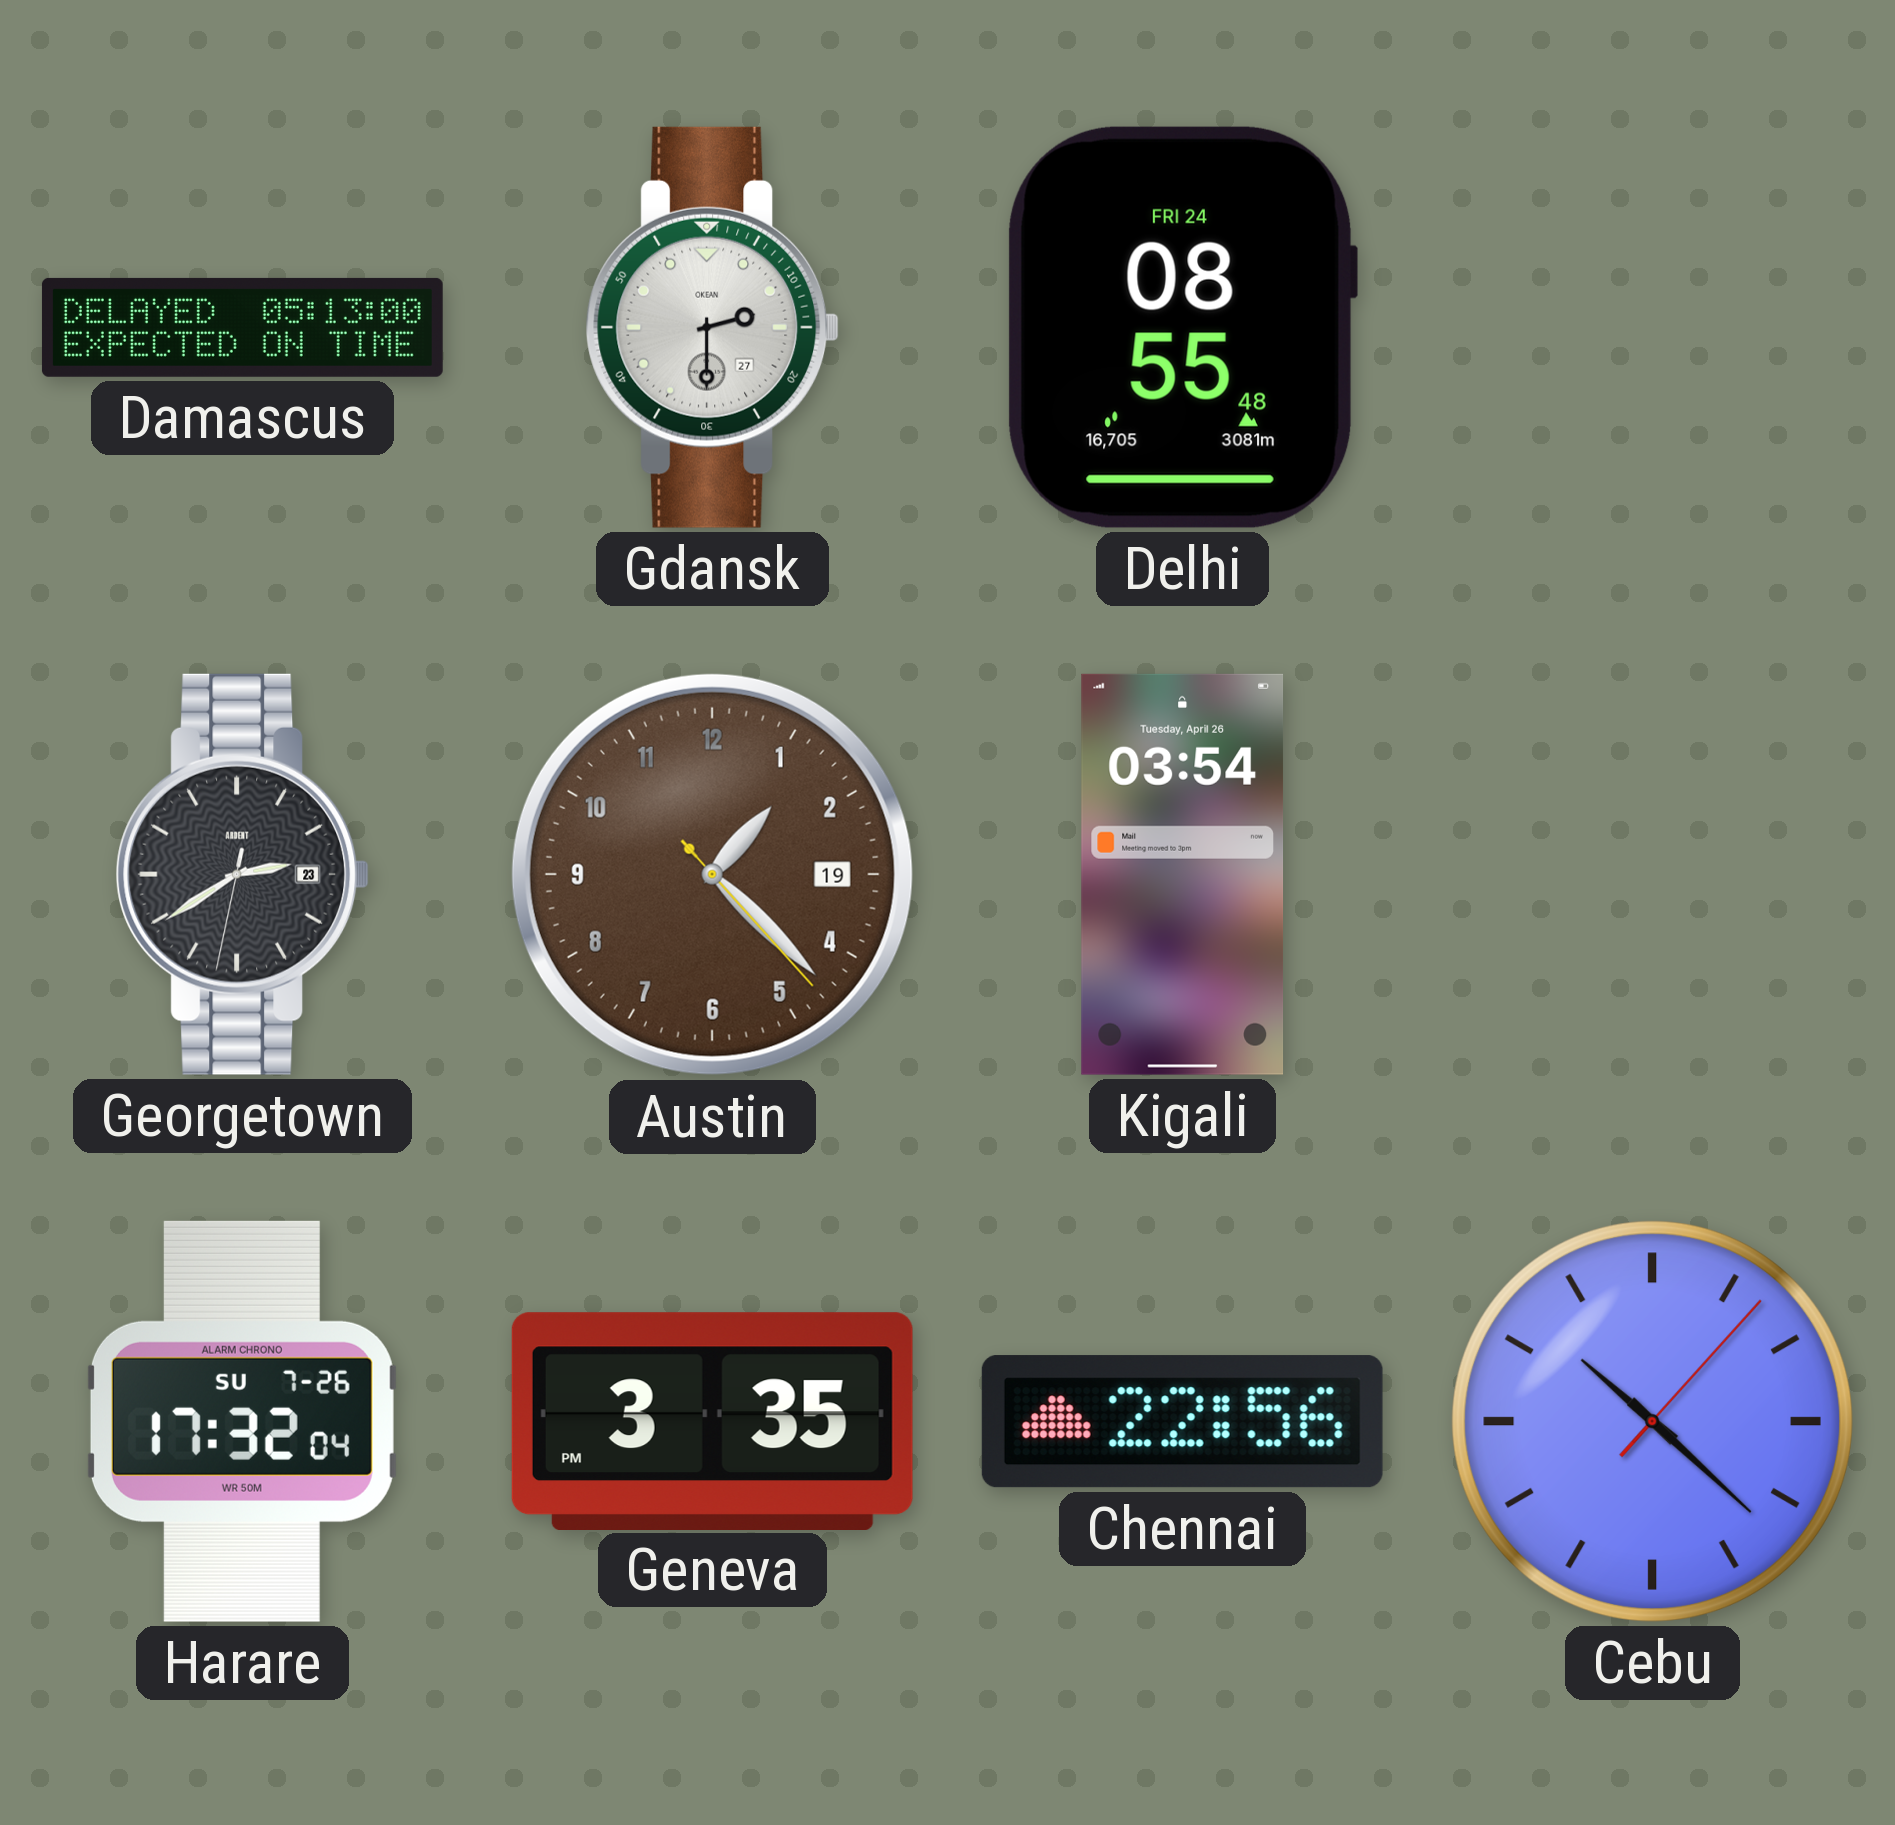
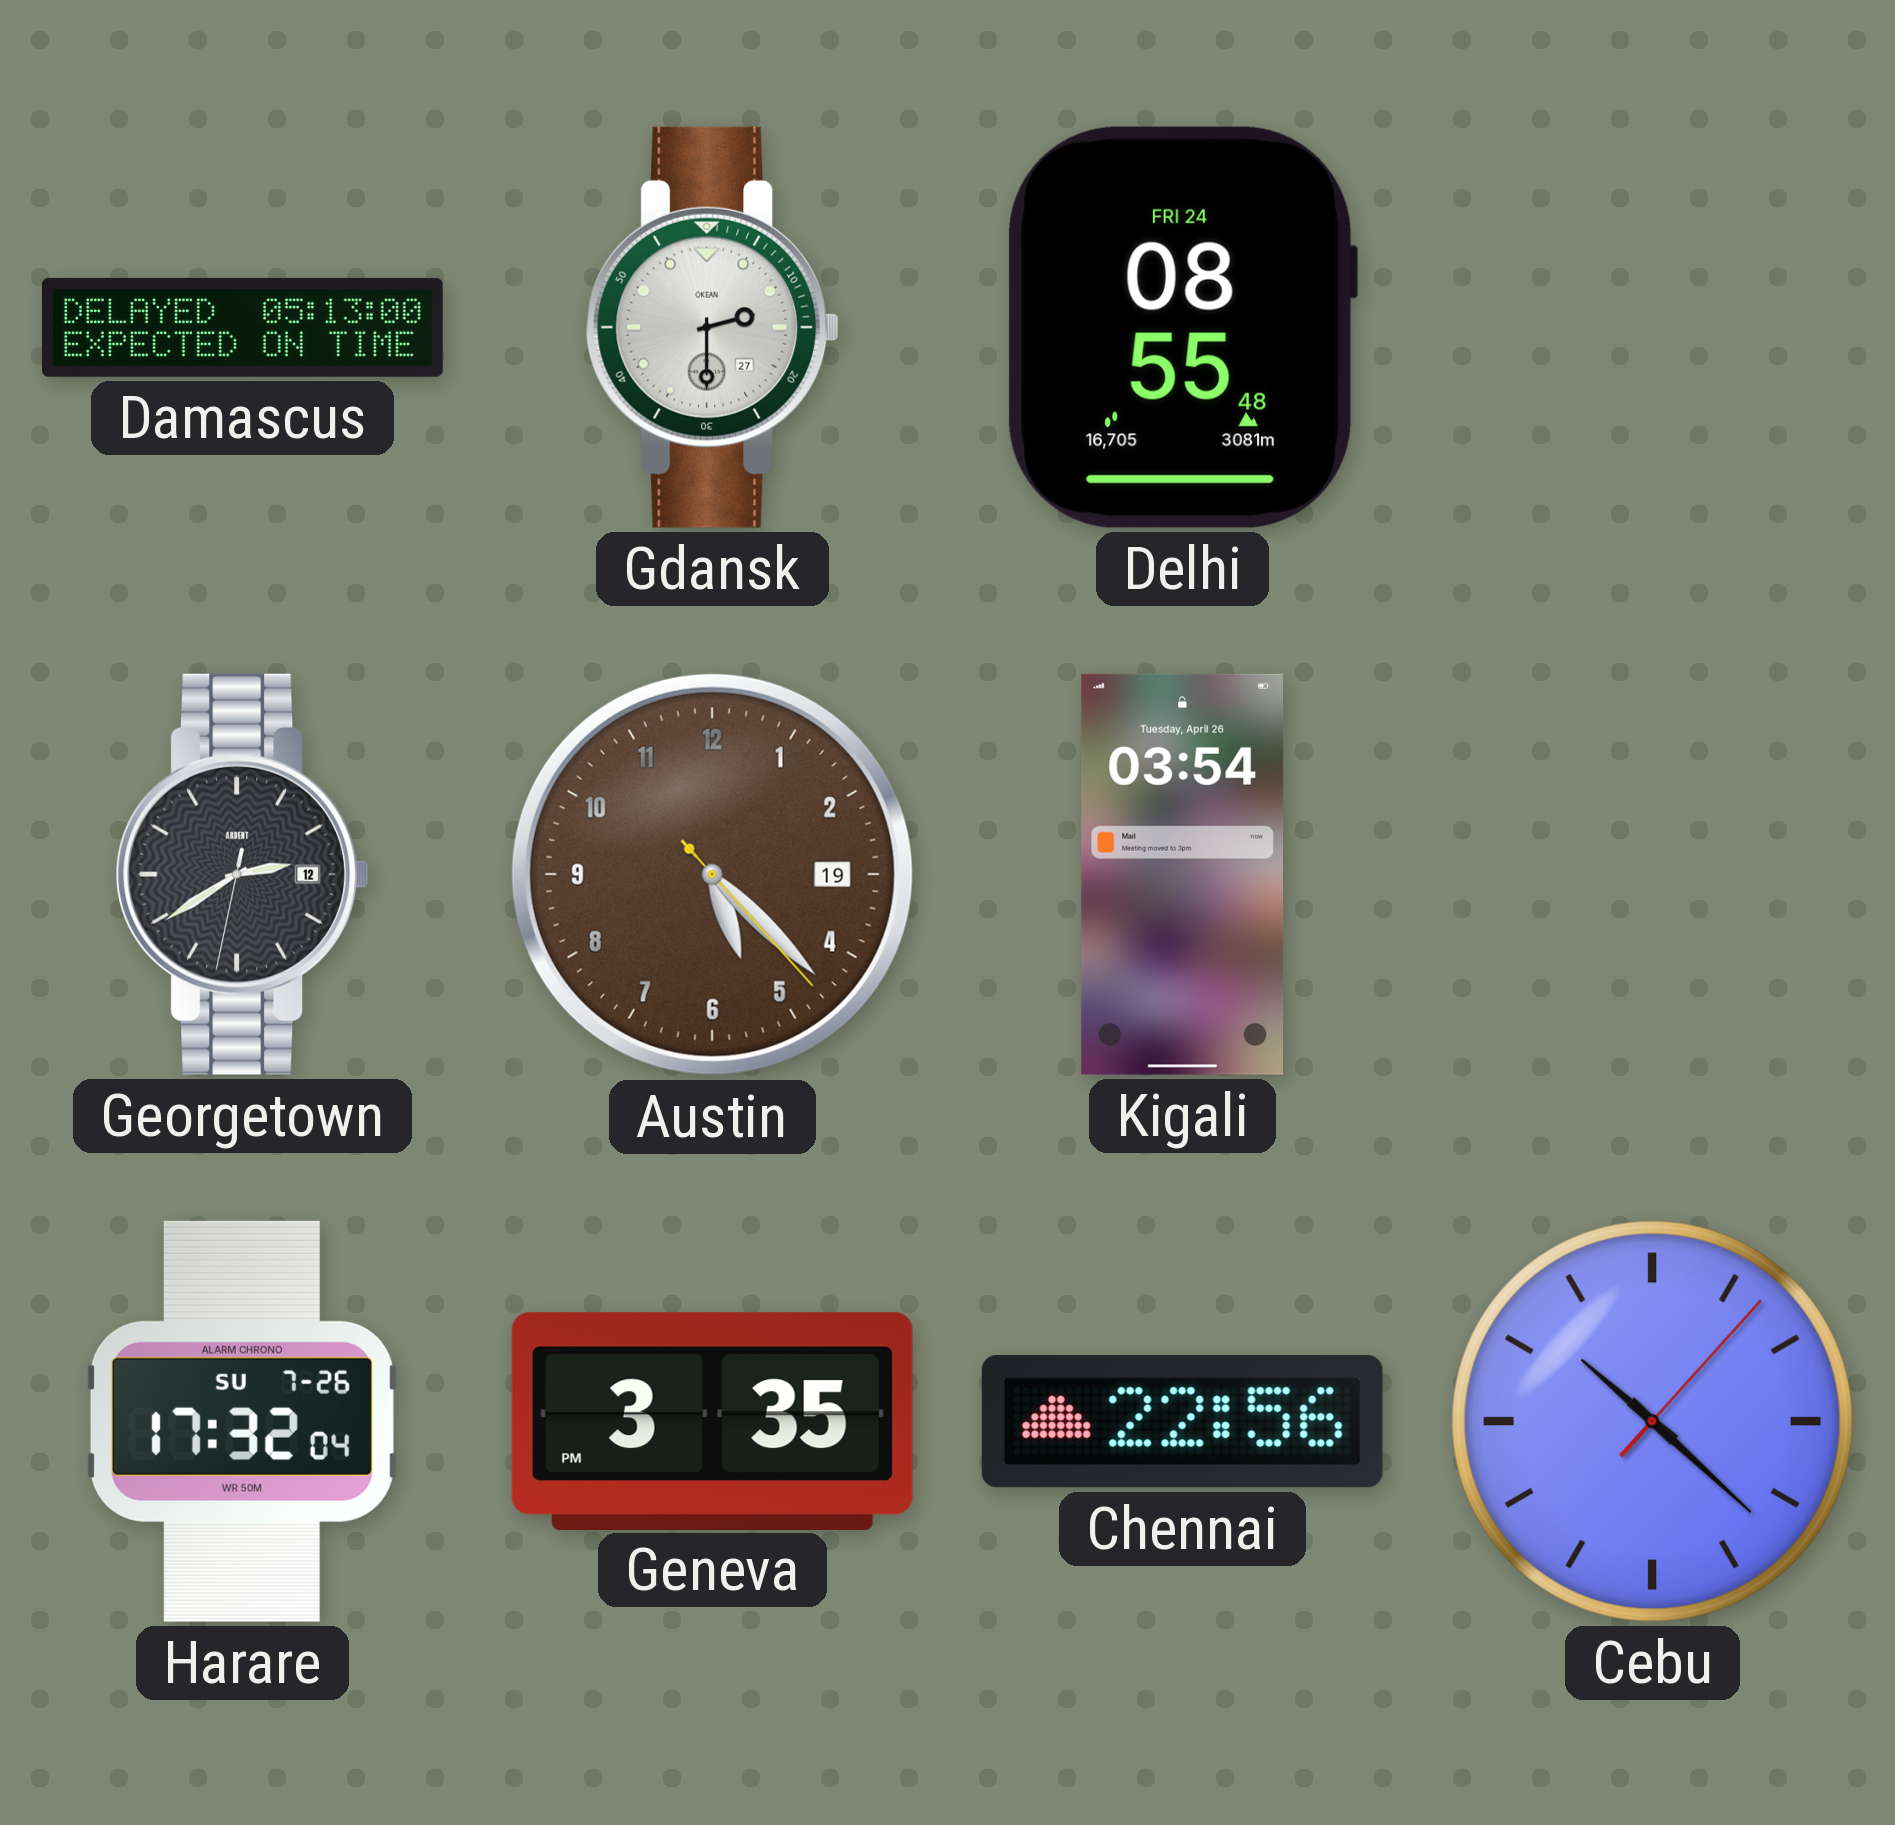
Georgetown date: 23 -> 12
Austin: 1:22 -> 5:22
